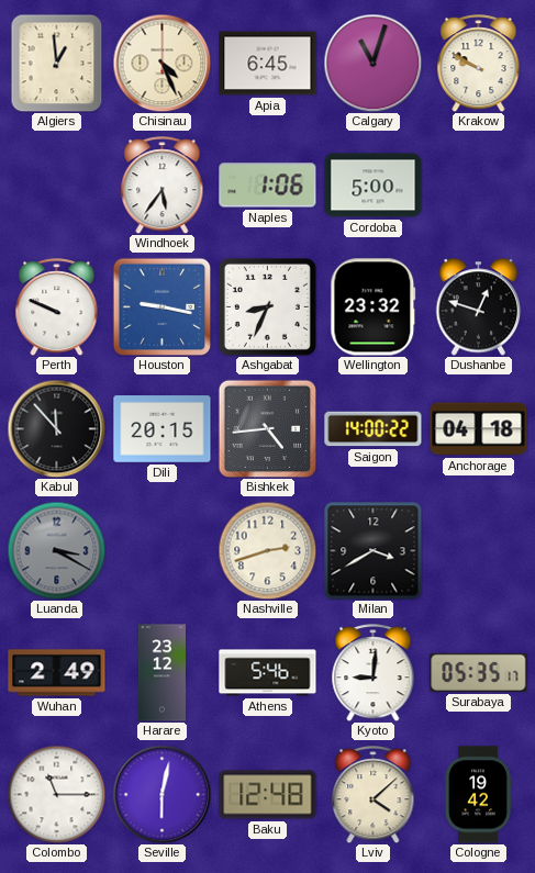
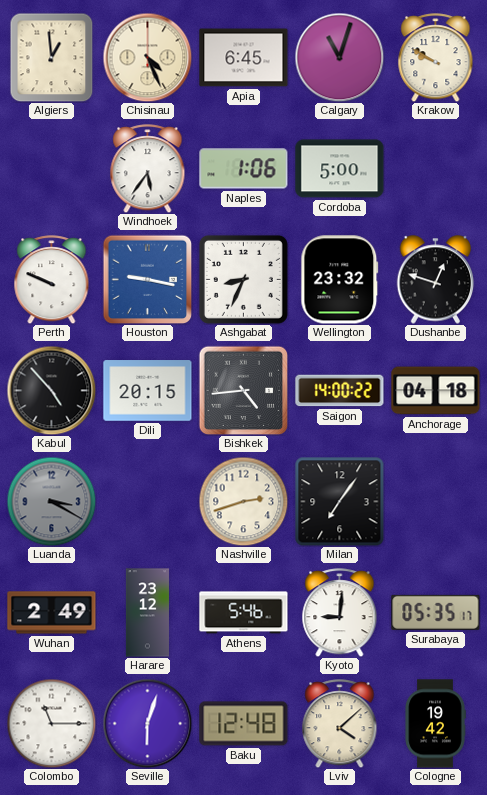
Kabul: 11:53 -> 4:53
Milan: 3:40 -> 7:06
Seville: 6:02 -> 6:03
